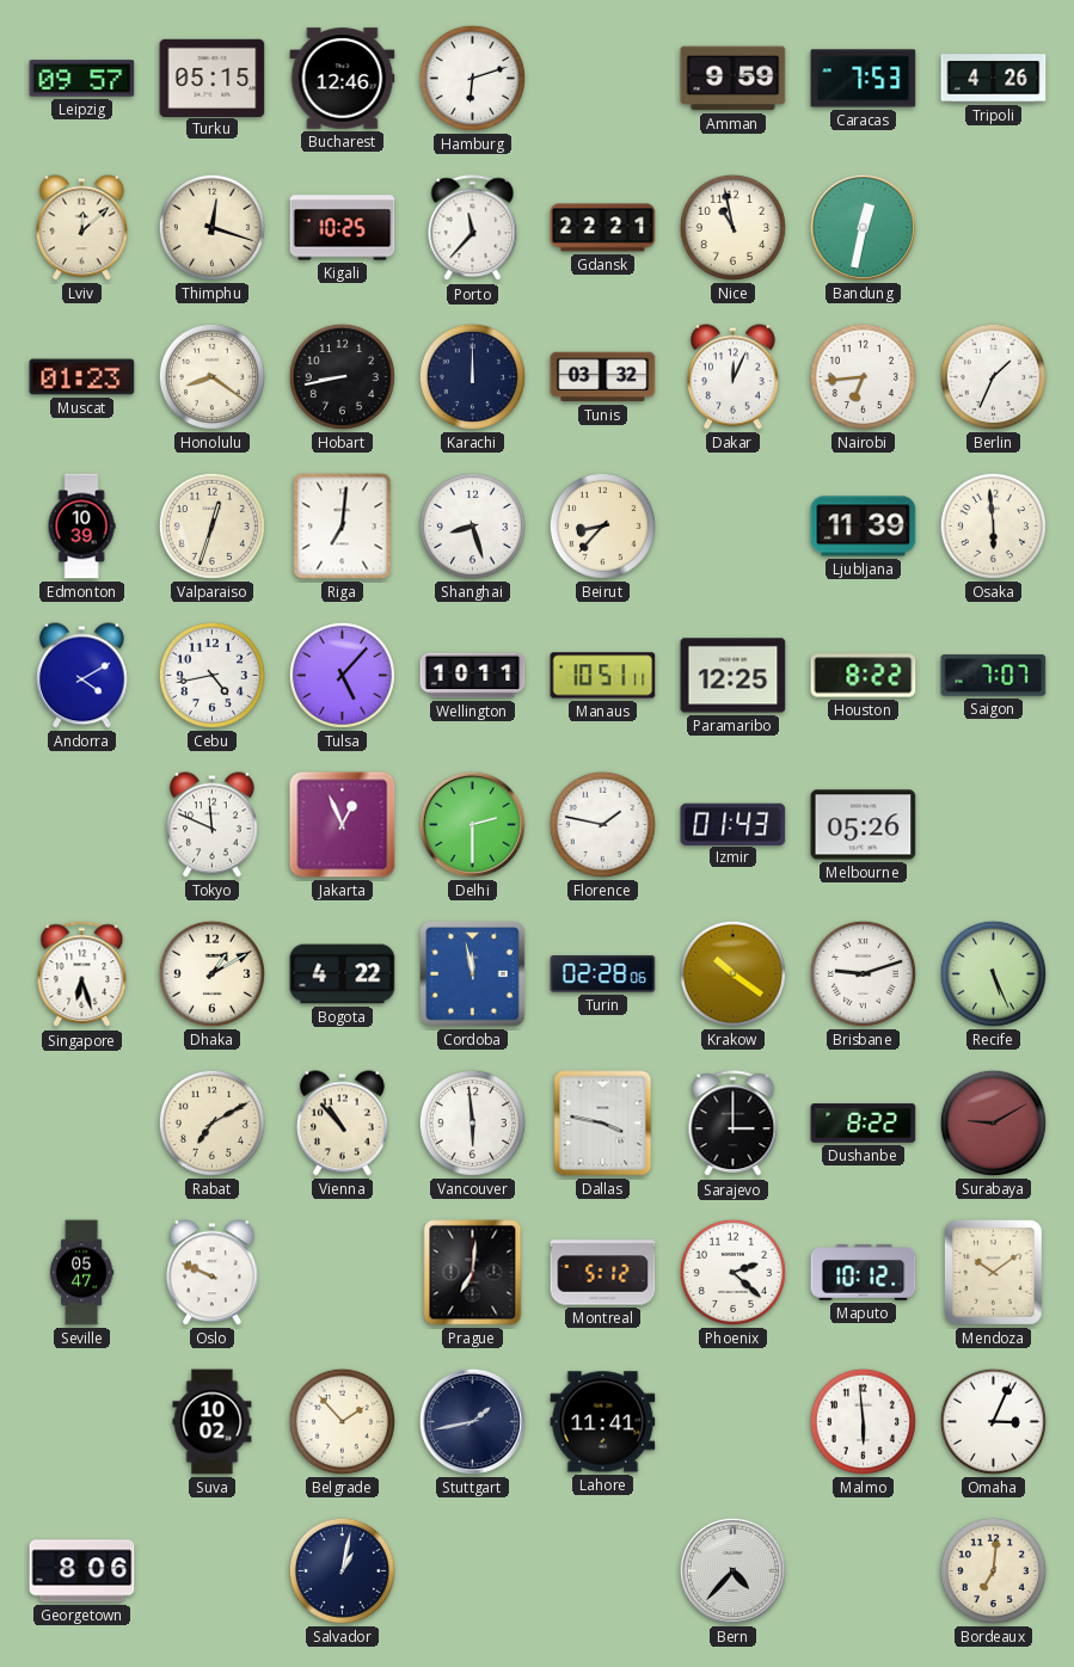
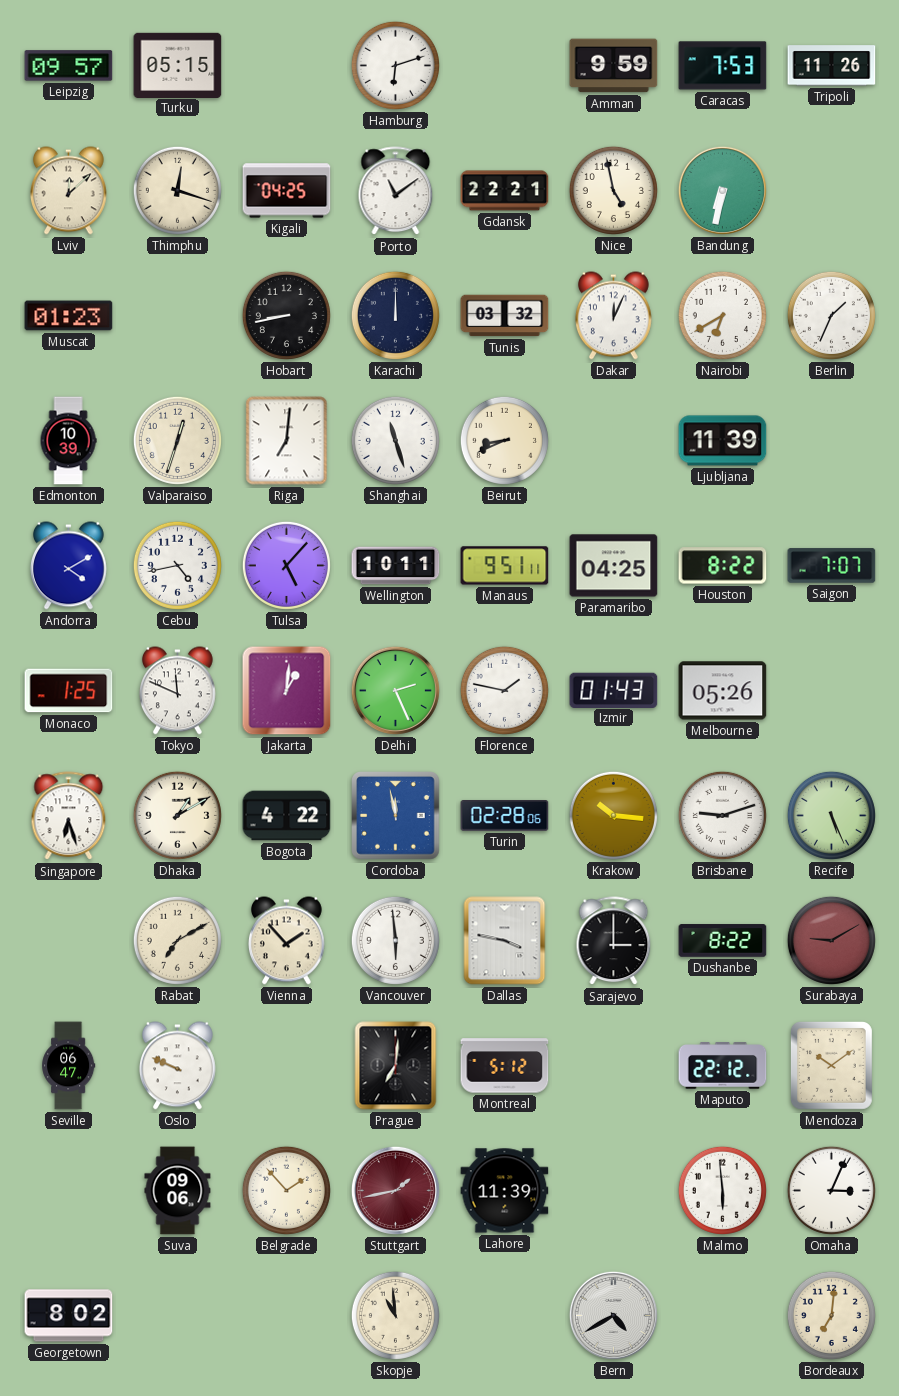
Bucharest: 12:46 -> none
Tripoli: 4:26 -> 11:26
Kigali: 10:25 -> 04:25
Porto: 11:37 -> 11:09
Nice: 10:58 -> 4:58
Bandung: 12:32 -> 6:32
Honolulu: 8:21 -> none
Nairobi: 6:44 -> 6:40
Shanghai: 8:27 -> 11:27
Beirut: 8:37 -> 8:41
Osaka: 5:59 -> none
Manaus: 10:51 -> 9:51
Paramaribo: 12:25 -> 04:25
Monaco: none -> 1:25
Jakarta: 12:56 -> 1:01
Delhi: 2:30 -> 2:26
Krakow: 10:21 -> 10:16
Vienna: 10:53 -> 1:53
Seville: 05:47 -> 06:47
Phoenix: 2:22 -> none
Maputo: 10:12 -> 22:12
Suva: 10:02 -> 09:06
Stuttgart dial: navy -> burgundy
Lahore: 11:41 -> 11:39
Georgetown: 8:06 -> 8:02
Salvador: 1:02 -> none
Skopje: none -> 10:59
Bern: 4:37 -> 4:40
